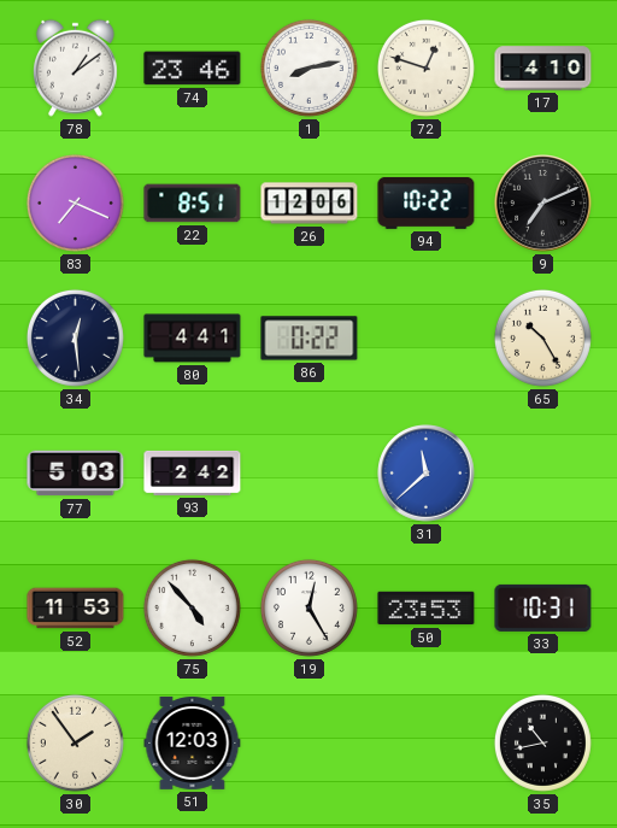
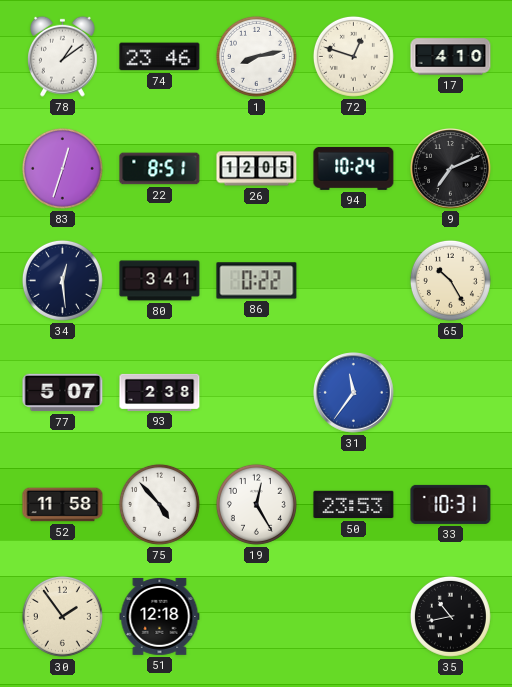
83: 7:19 -> 12:33
26: 12:06 -> 12:05
94: 10:22 -> 10:24
80: 4:41 -> 3:41
77: 5:03 -> 5:07
93: 2:42 -> 2:38
31: 11:38 -> 11:36
52: 11:53 -> 11:58
51: 12:03 -> 12:18
